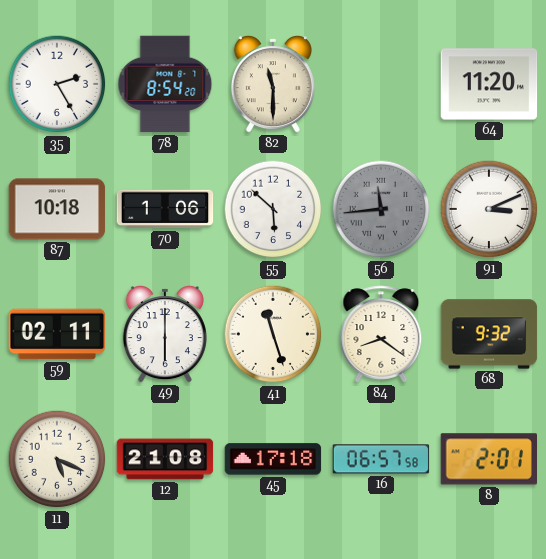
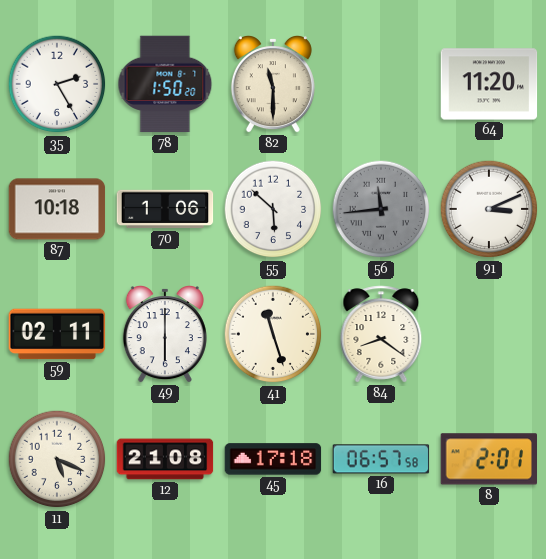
78: 8:54 -> 1:50
68: 9:32 -> none
